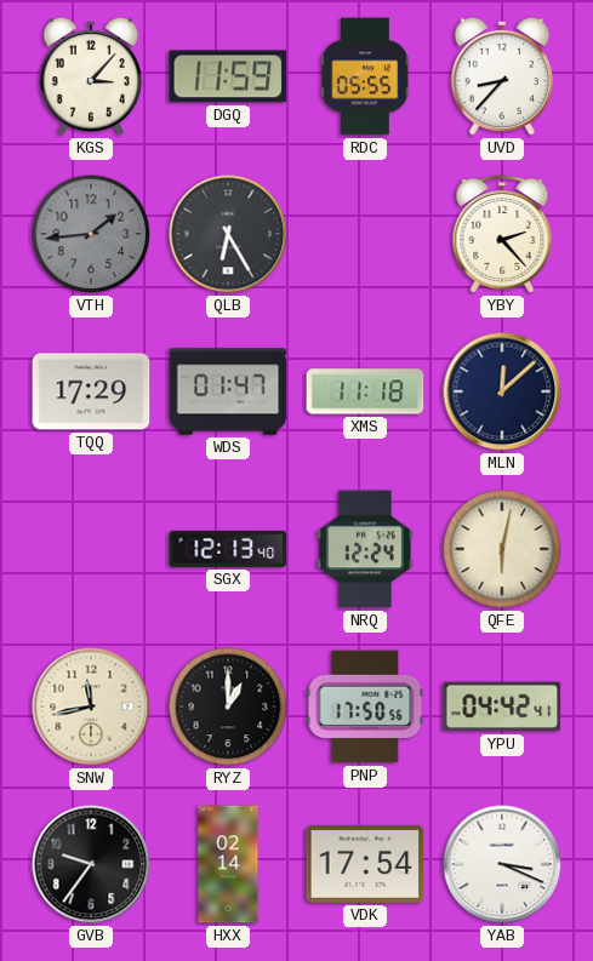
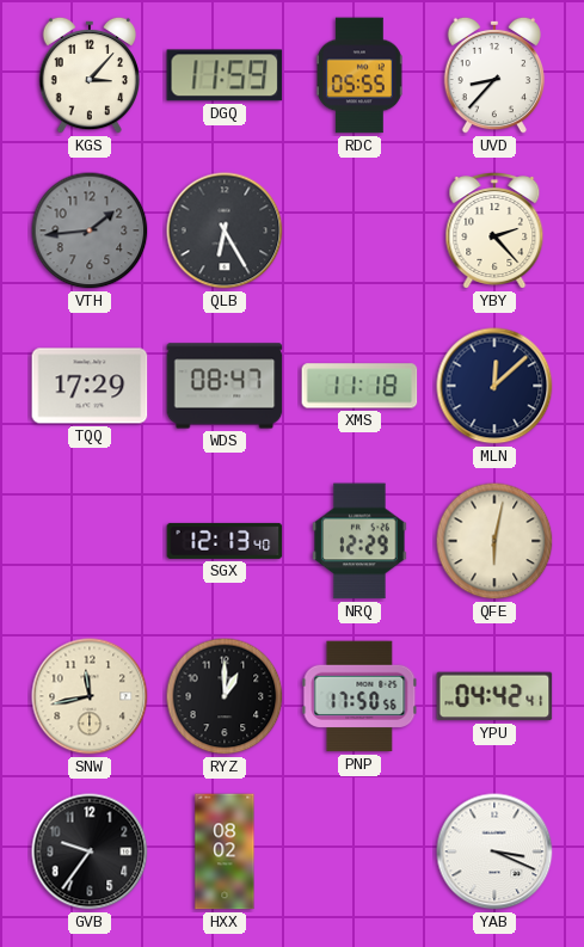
WDS: 01:47 -> 08:47
NRQ: 12:24 -> 12:29
HXX: 02:14 -> 08:02
VDK: 17:54 -> none
